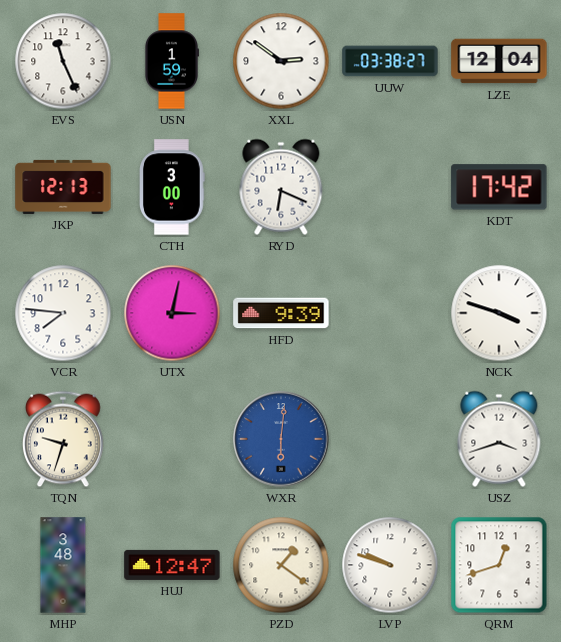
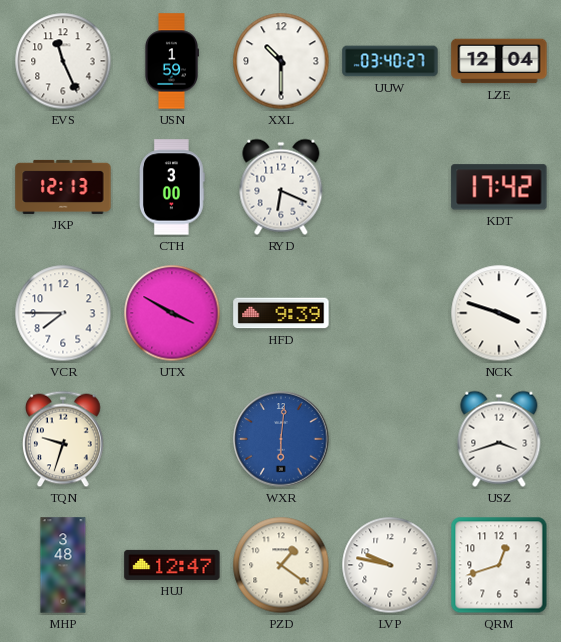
XXL: 2:51 -> 10:30
UUW: 03:38 -> 03:40
VCR: 7:46 -> 7:45
UTX: 3:02 -> 3:50
LVP: 9:48 -> 9:47
